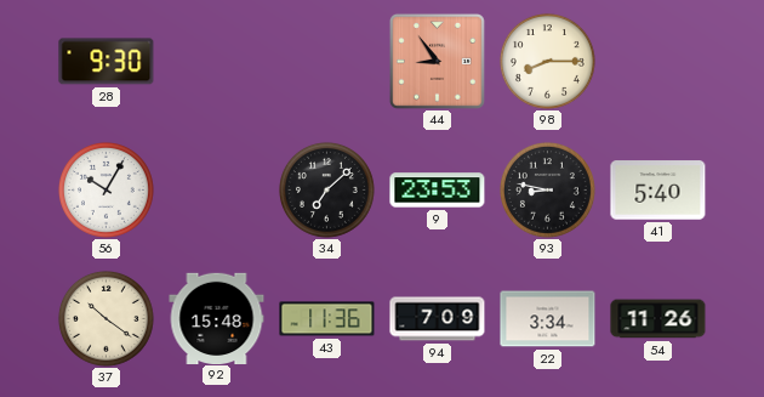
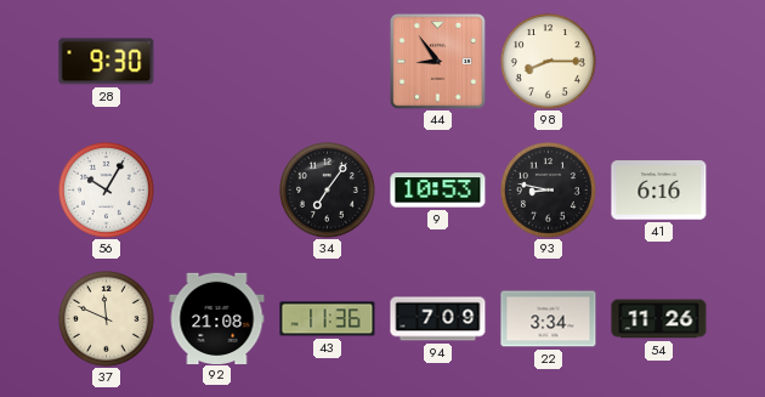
34: 7:08 -> 7:06
9: 23:53 -> 10:53
41: 5:40 -> 6:16
37: 10:21 -> 11:49
92: 15:48 -> 21:08
